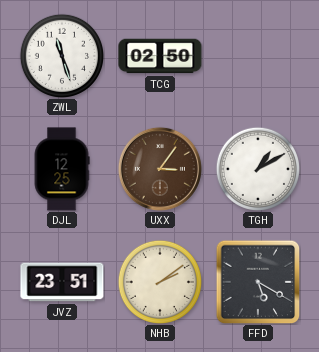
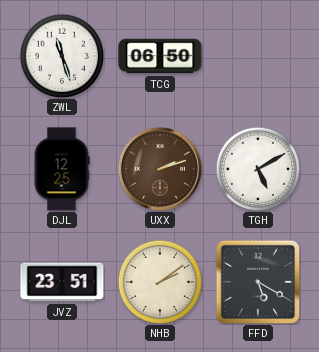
TCG: 02:50 -> 06:50
UXX: 3:06 -> 2:12
TGH: 1:10 -> 5:10
